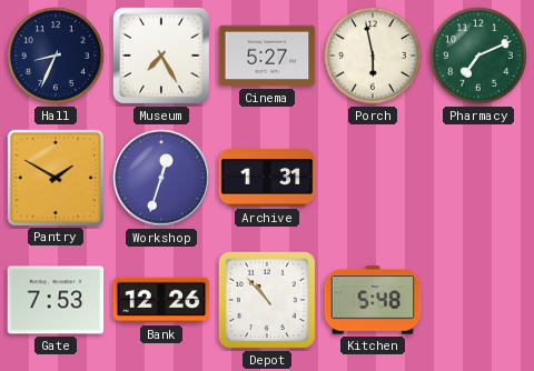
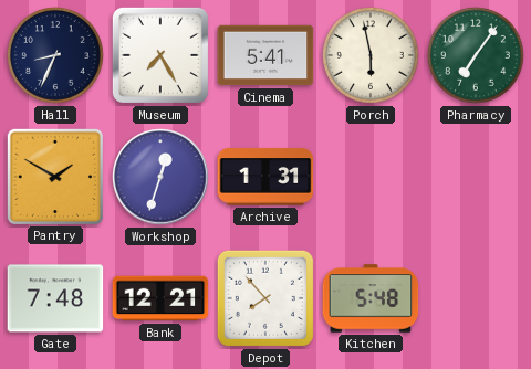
Cinema: 5:27 -> 5:41
Pharmacy: 7:11 -> 7:06
Gate: 7:53 -> 7:48
Bank: 12:26 -> 12:21
Depot: 10:53 -> 7:53
